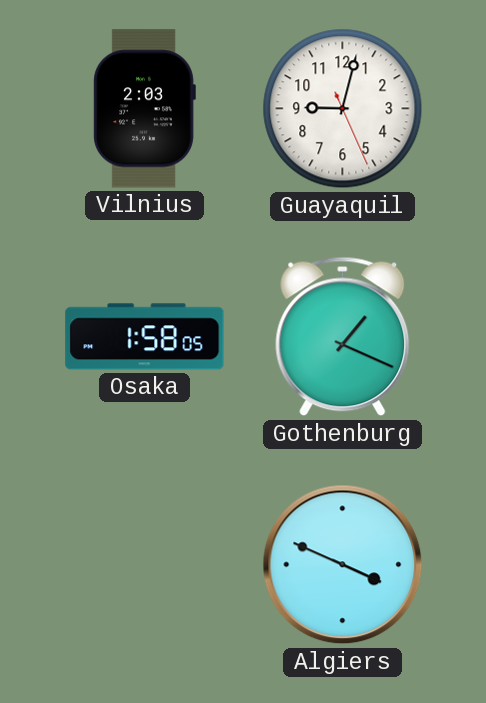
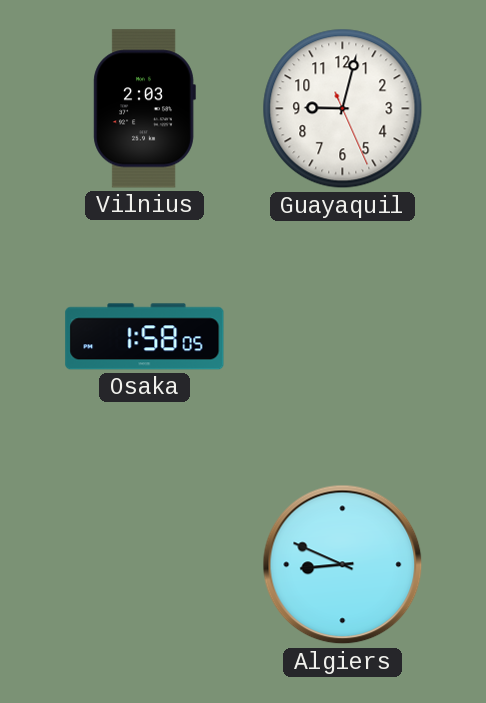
Gothenburg: 1:19 -> none
Algiers: 3:49 -> 8:49
